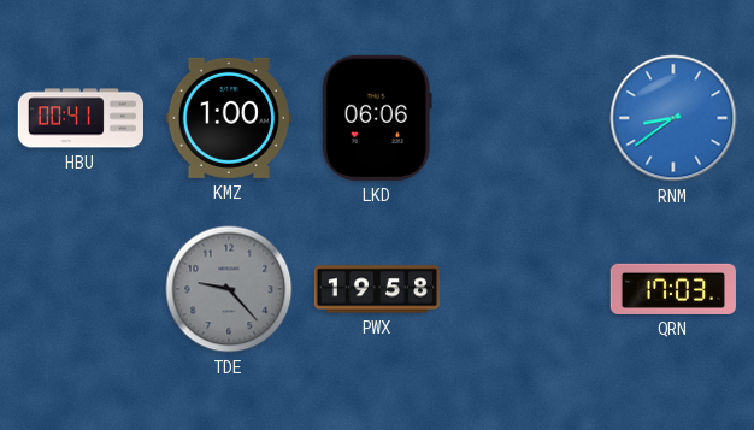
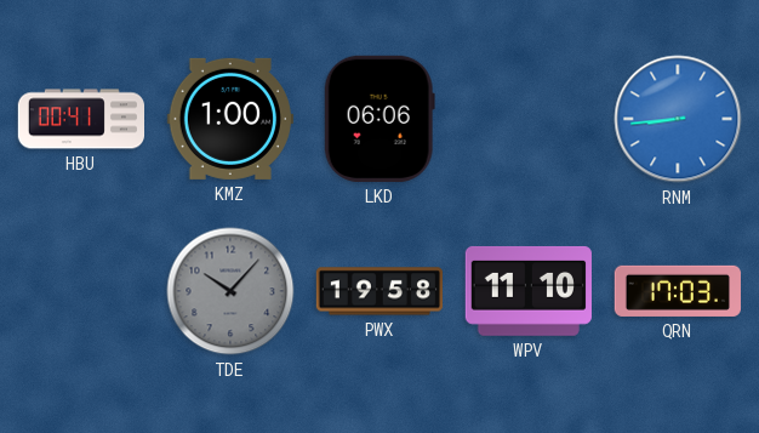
RNM: 8:39 -> 8:44
TDE: 9:23 -> 10:07
WPV: none -> 11:10
